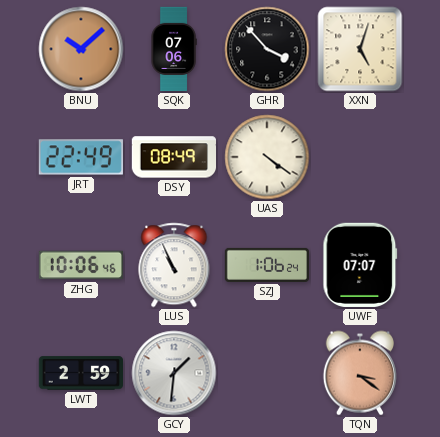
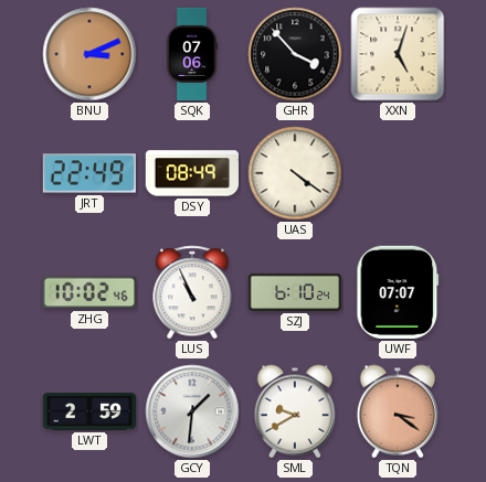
BNU: 10:08 -> 3:11
ZHG: 10:06 -> 10:02
SZJ: 1:06 -> 6:10
SML: none -> 9:40
